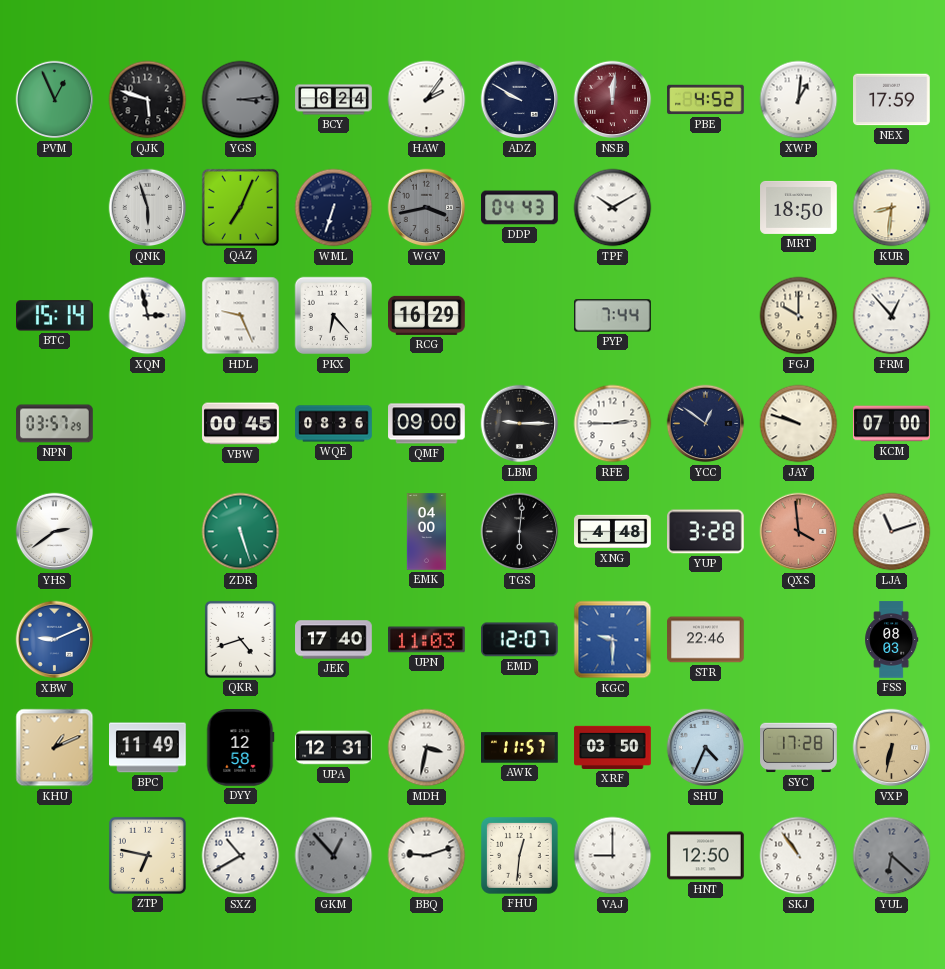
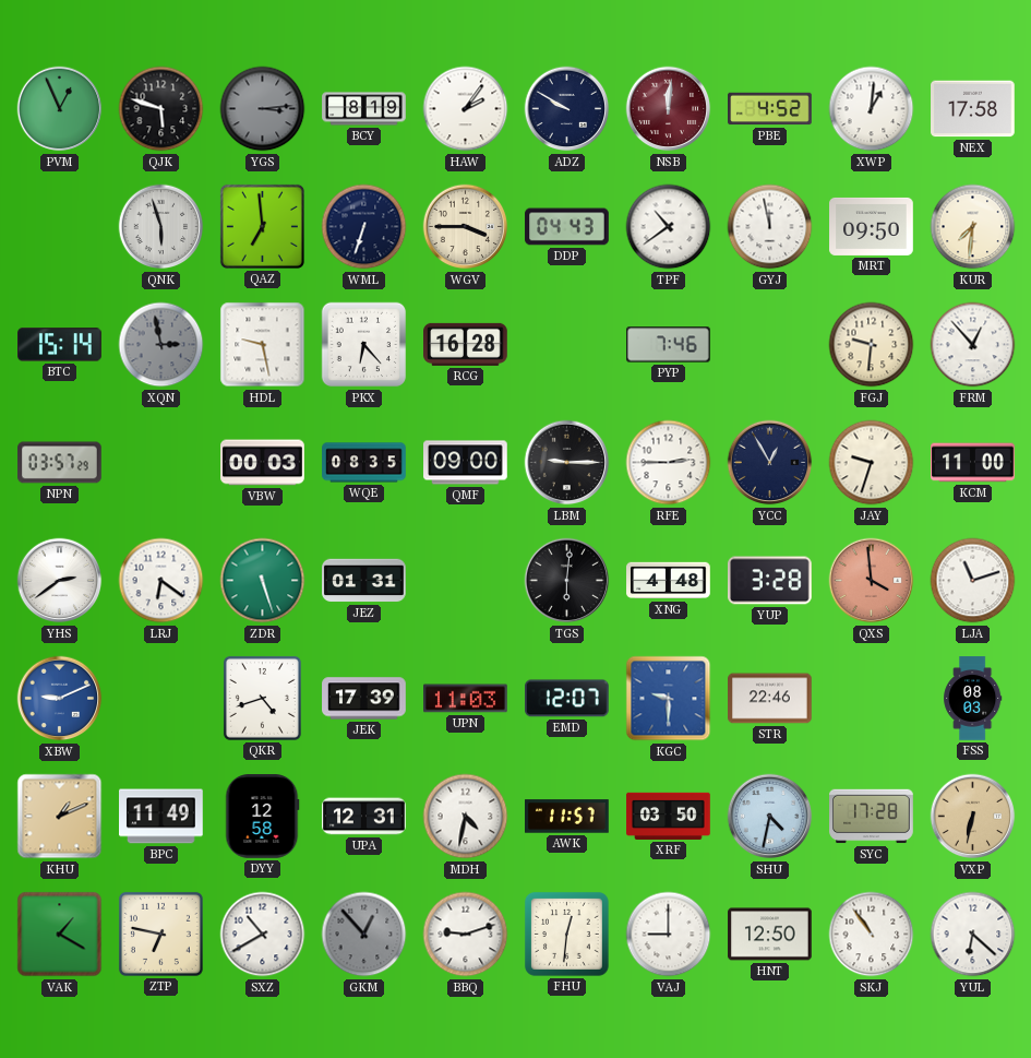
BCY: 6:24 -> 8:19
NEX: 17:59 -> 17:58
QAZ: 7:04 -> 6:59
WGV: 3:43 -> 3:45
WGV dial: grey -> cream
TPF: 10:10 -> 10:39
GYJ: none -> 11:58
MRT: 18:50 -> 09:50
KUR: 8:31 -> 7:31
XQN dial: white -> grey
HDL: 9:26 -> 9:28
RCG: 16:29 -> 16:28
PYP: 7:44 -> 7:46
FGJ: 10:00 -> 9:31
VBW: 00:45 -> 00:03
WQE: 08:36 -> 08:35
YCC: 12:51 -> 12:55
JAY: 9:48 -> 9:33
KCM: 07:00 -> 11:00
LRJ: none -> 6:21
JEZ: none -> 01:31
EMK: 04:00 -> none
JEK: 17:40 -> 17:39
MDH: 3:32 -> 4:32
SHU: 4:34 -> 4:32
VAK: none -> 1:20
YUL dial: grey -> white
